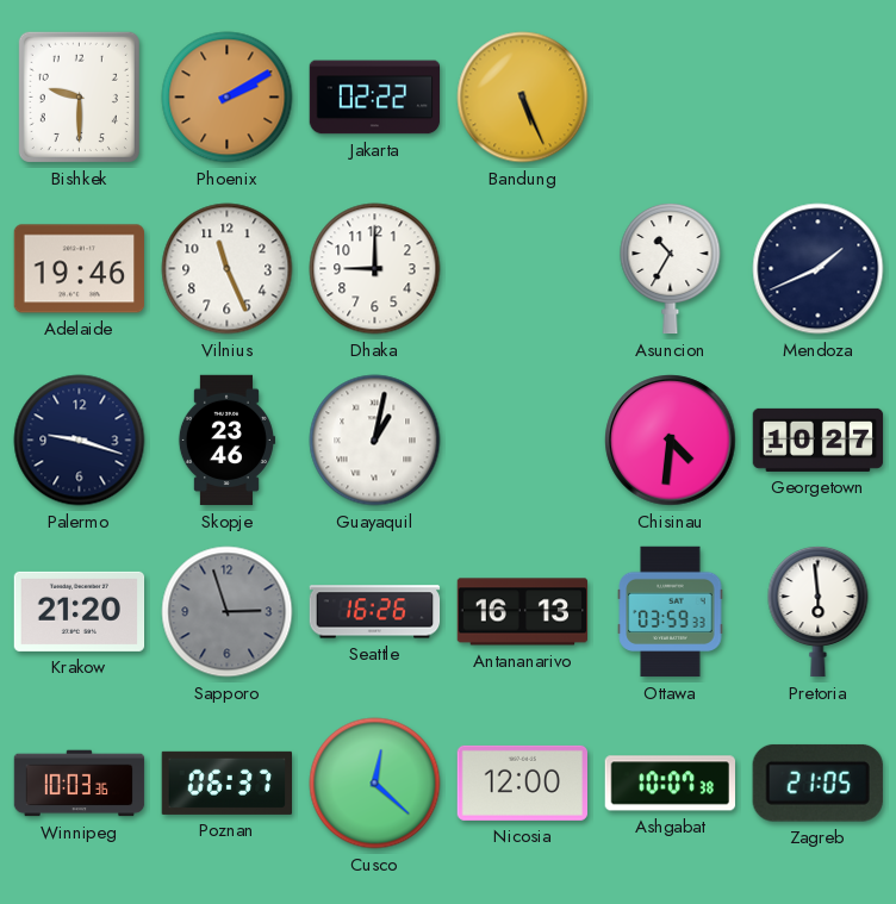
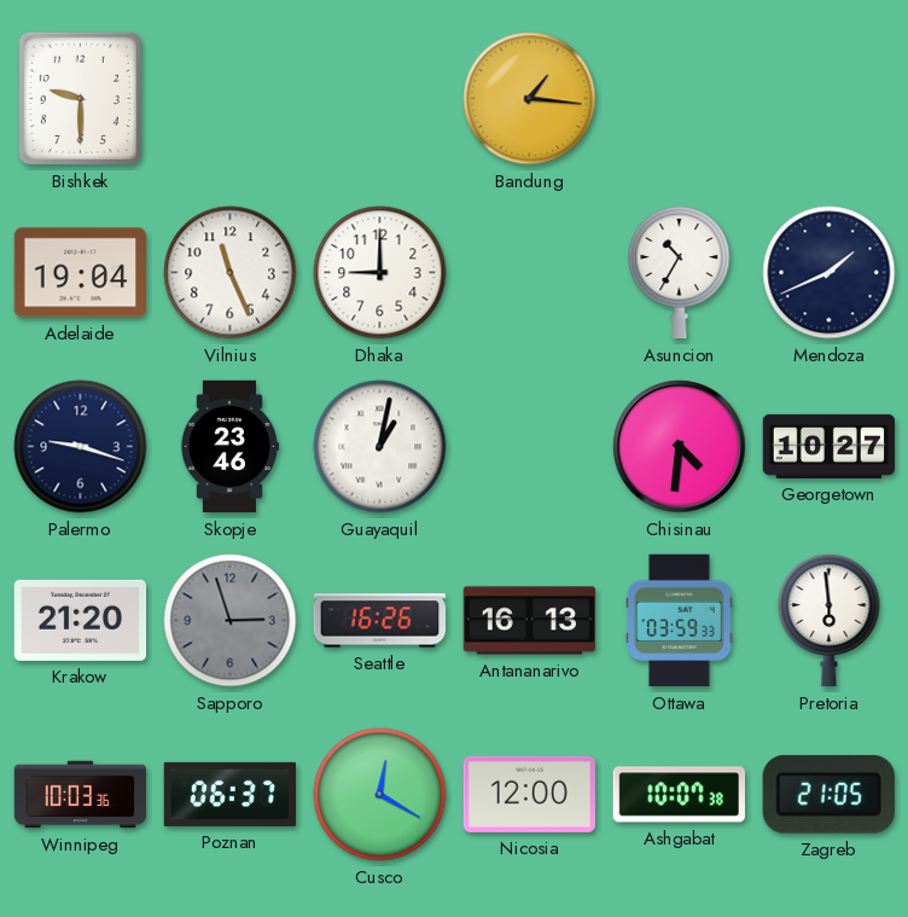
Phoenix: 2:10 -> none
Jakarta: 02:22 -> none
Bandung: 5:26 -> 1:16
Adelaide: 19:46 -> 19:04
Cusco: 12:22 -> 12:20
